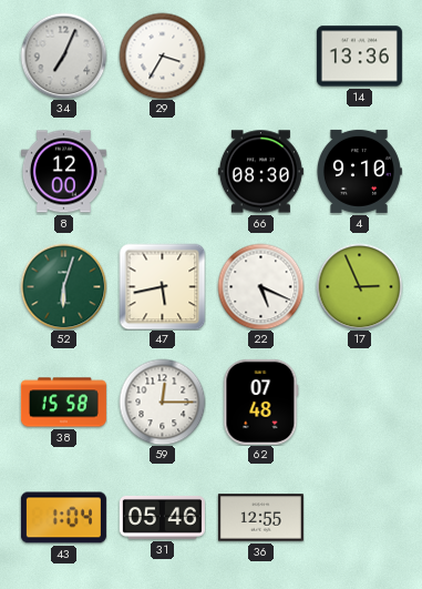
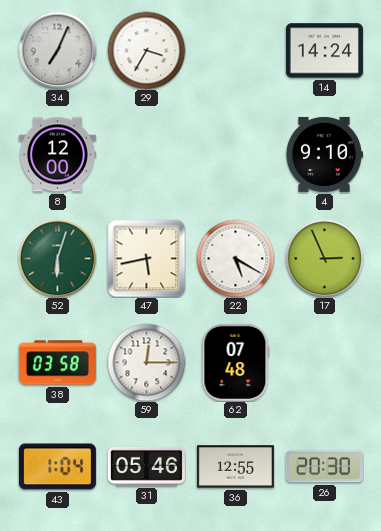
14: 13:36 -> 14:24
66: 08:30 -> none
22: 5:19 -> 5:20
38: 15:58 -> 03:58
26: none -> 20:30
